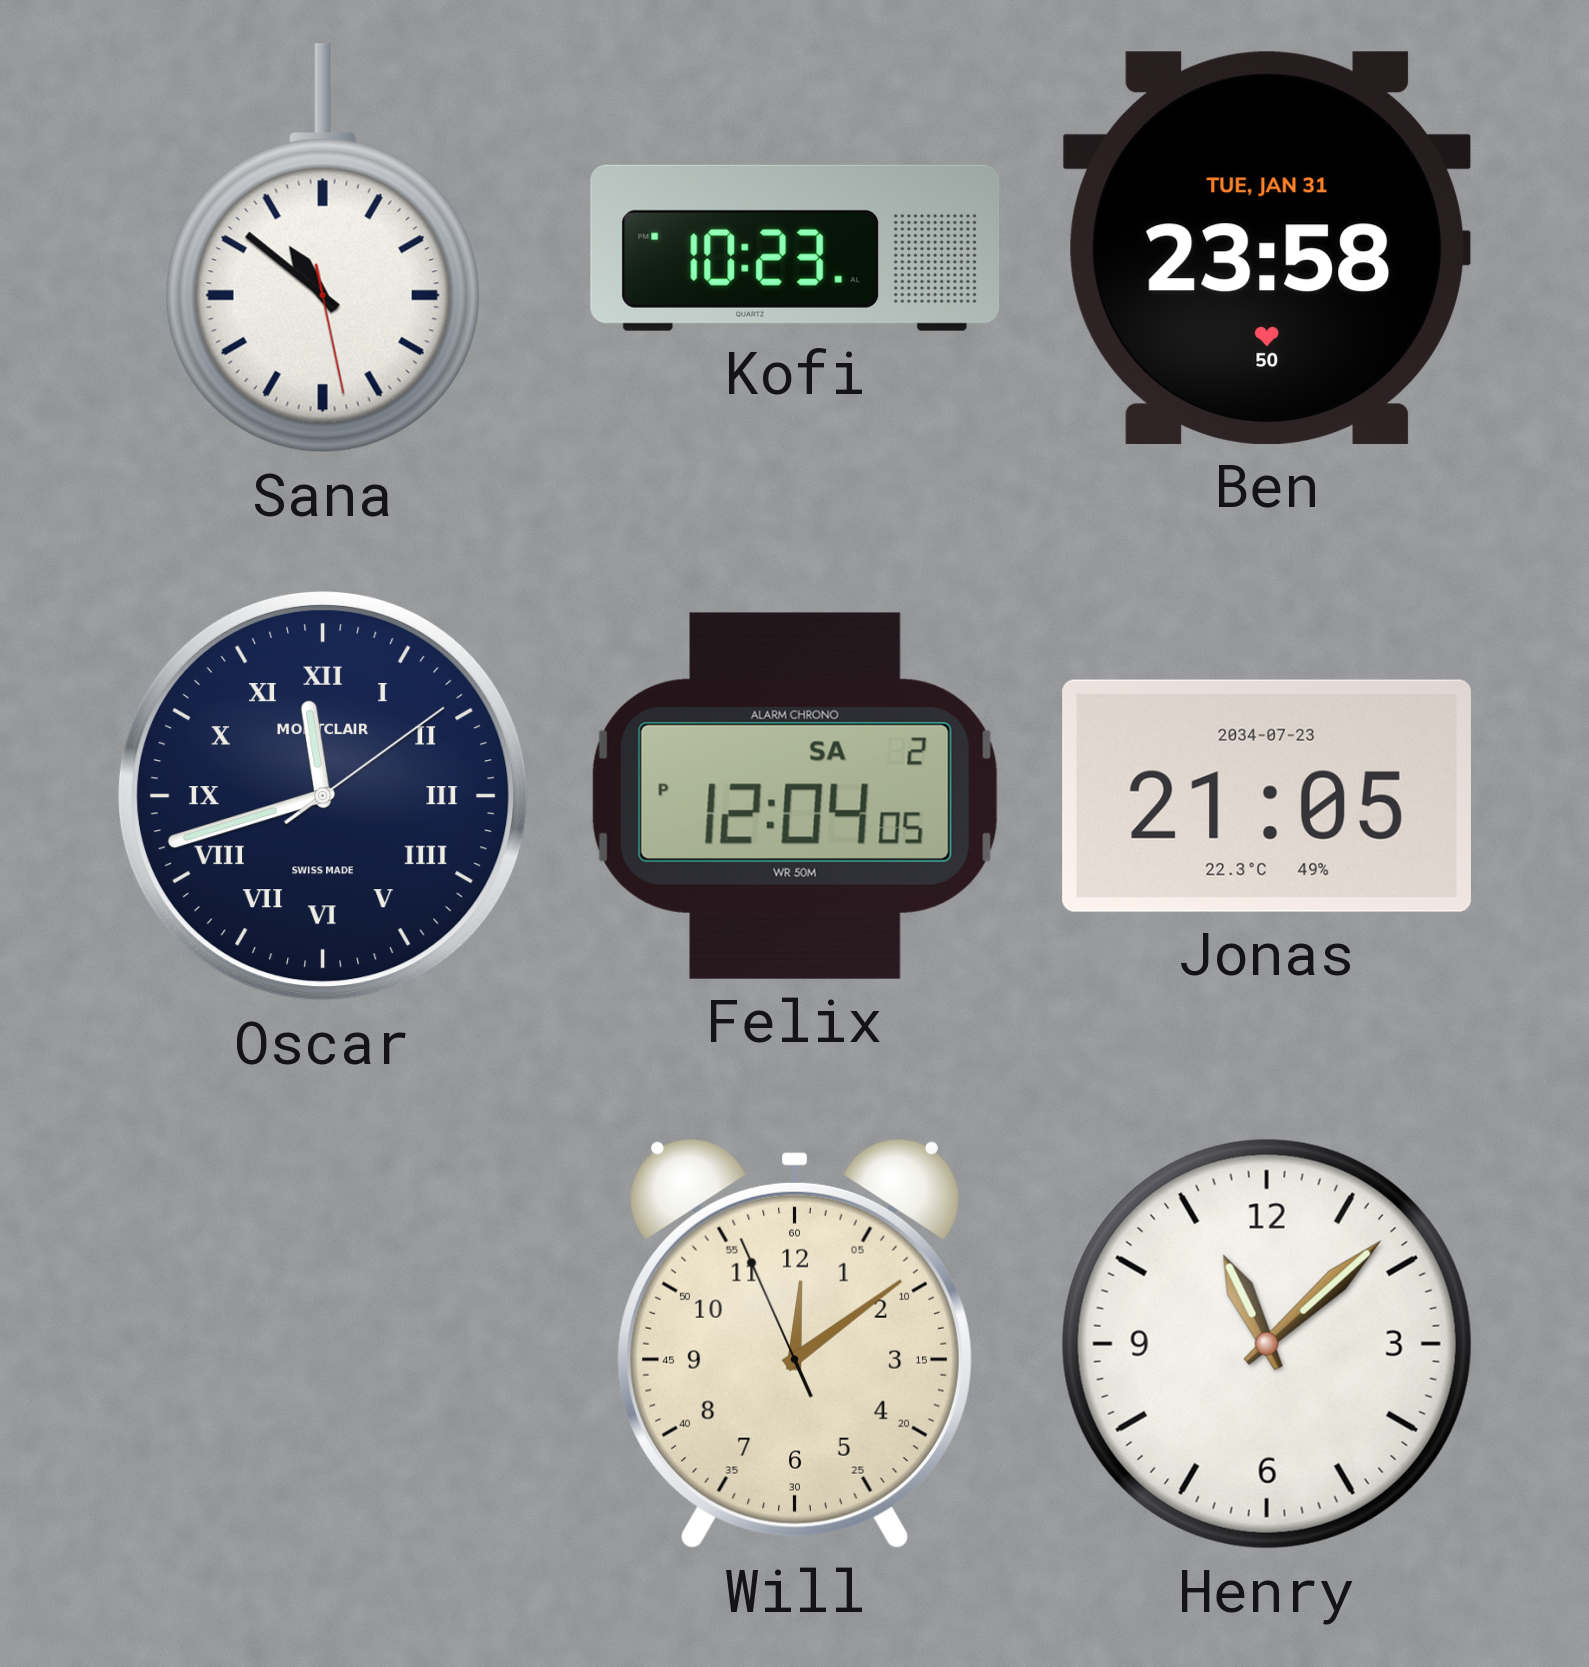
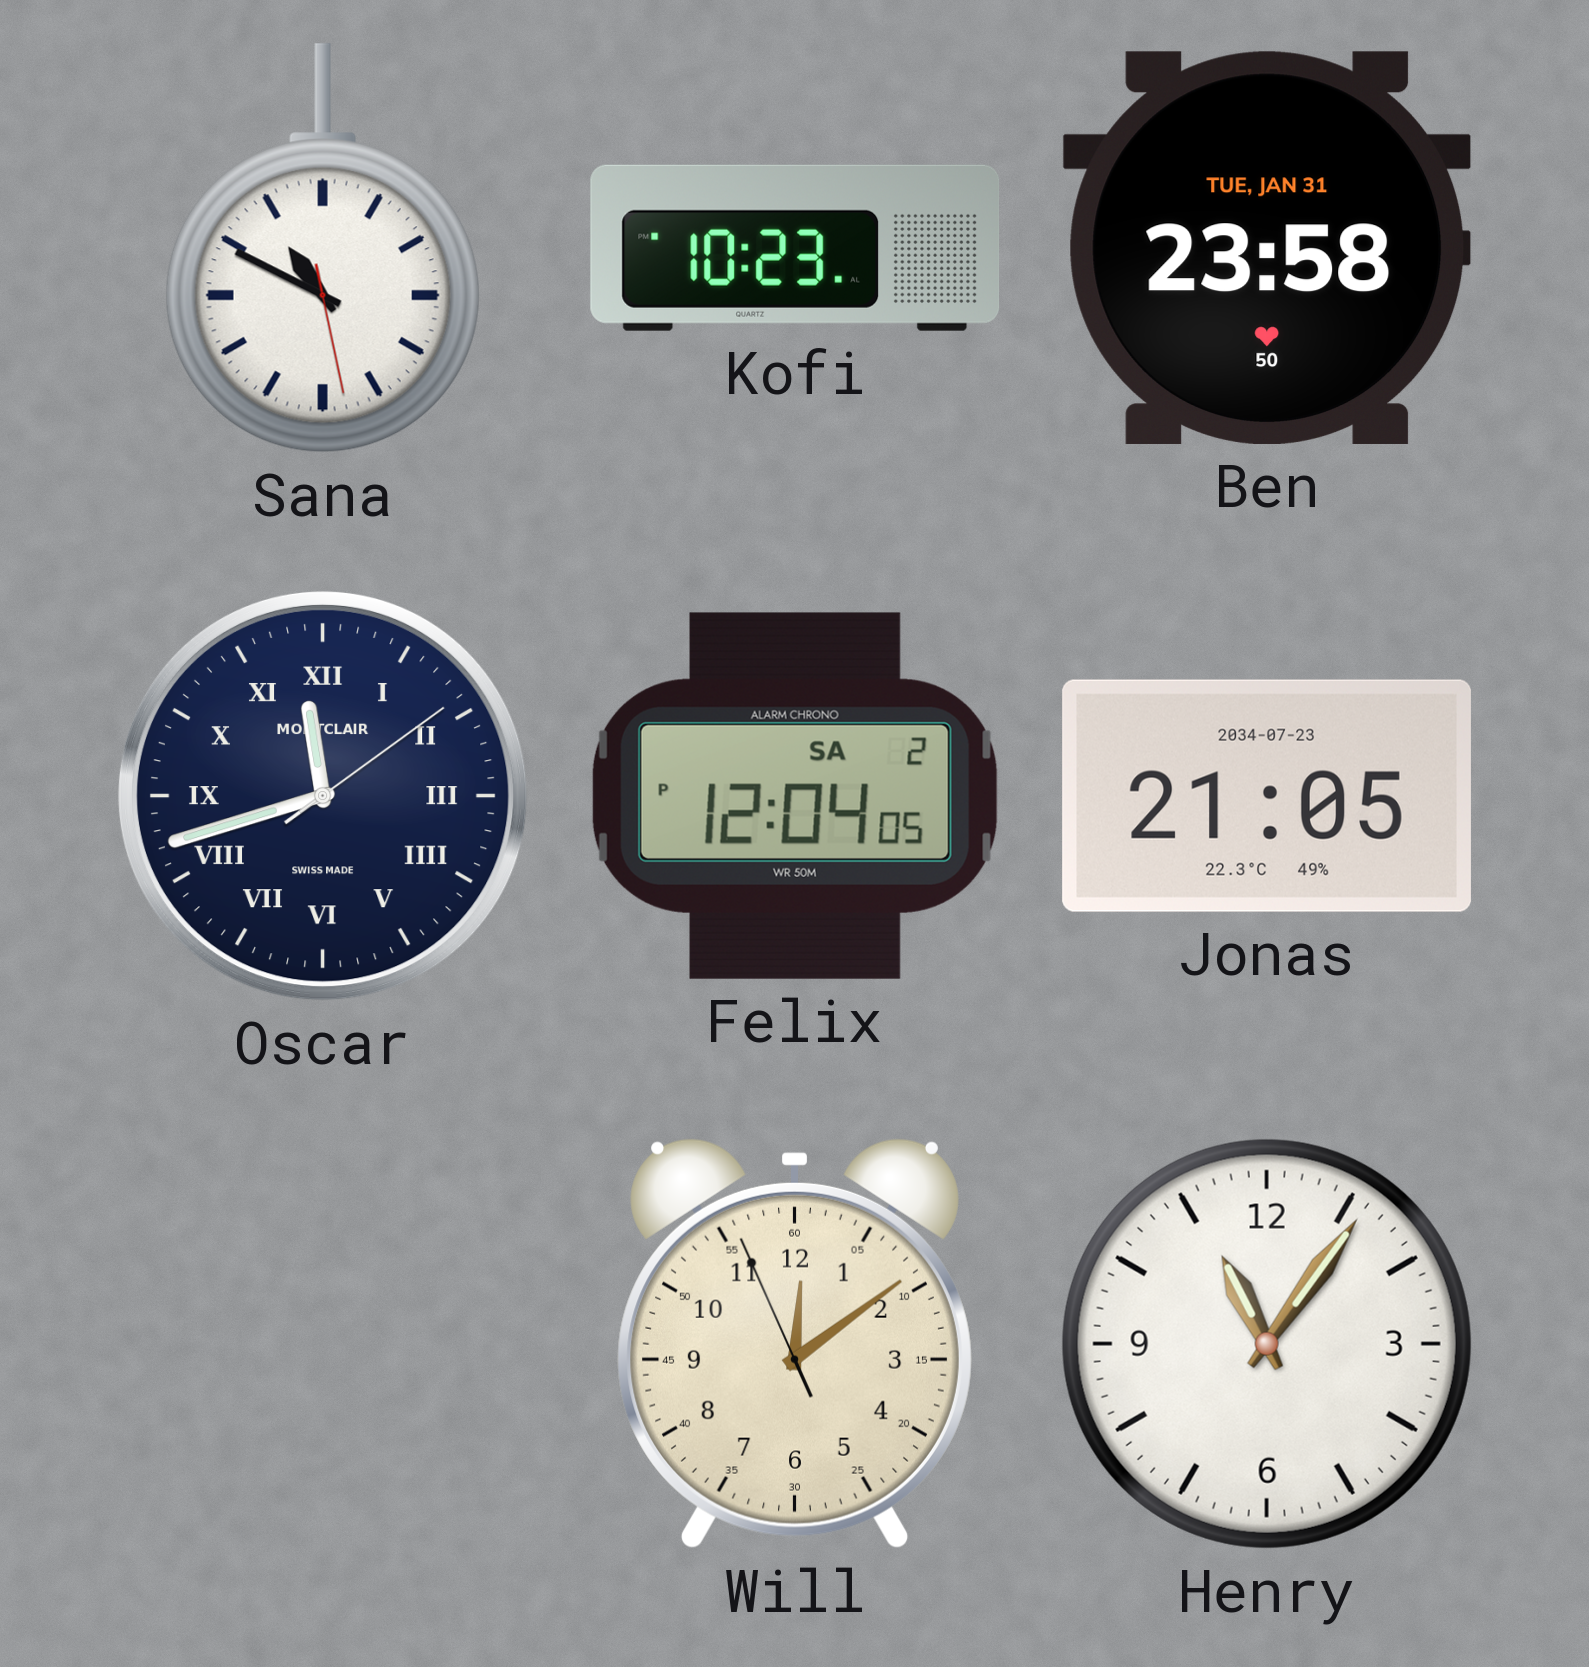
Sana: 10:51 -> 10:49
Henry: 11:08 -> 11:06
